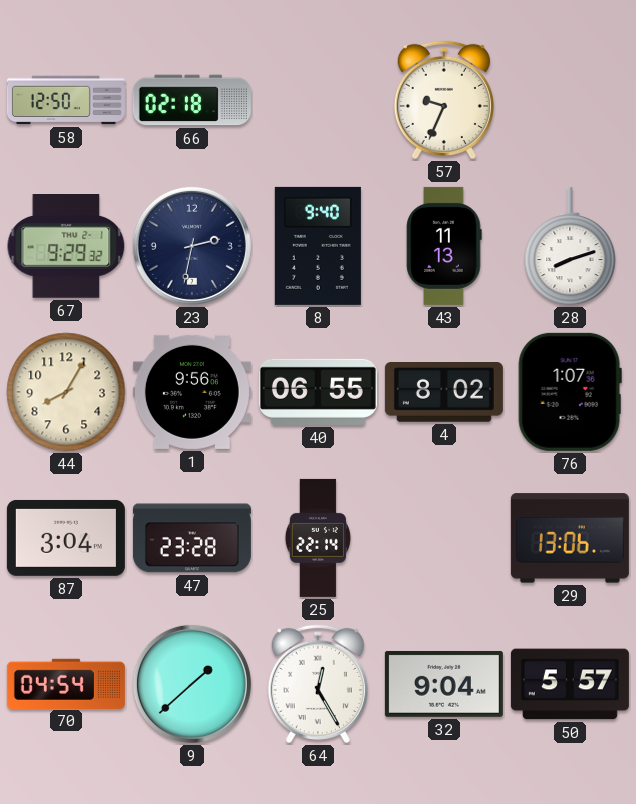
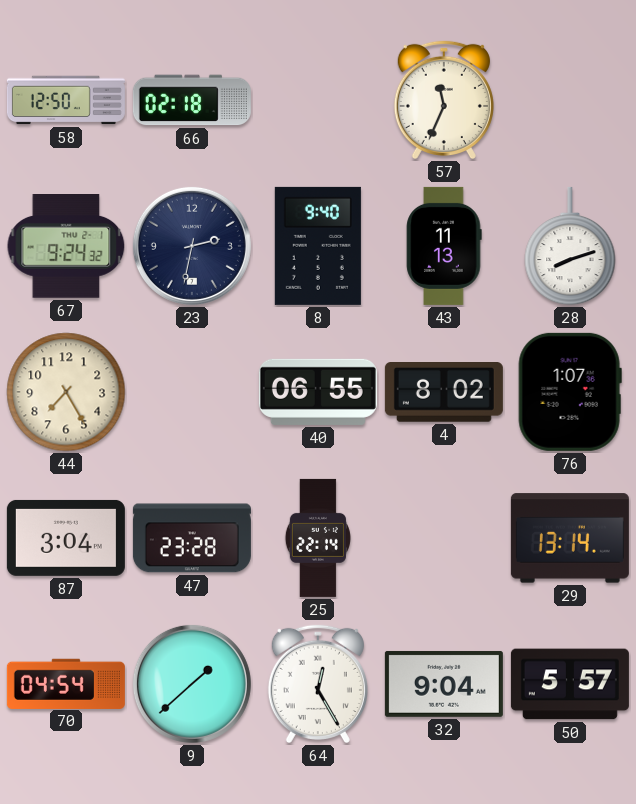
57: 9:34 -> 11:34
67: 9:29 -> 9:24
44: 8:05 -> 7:25
1: 9:56 -> none
29: 13:06 -> 13:14
